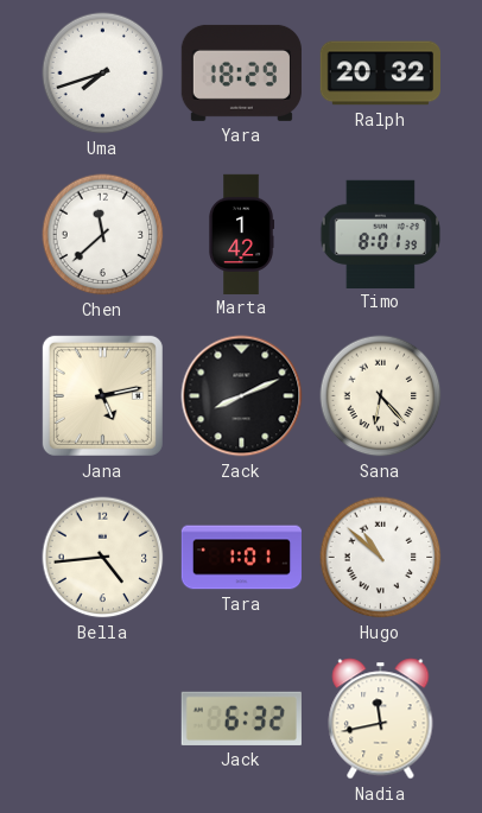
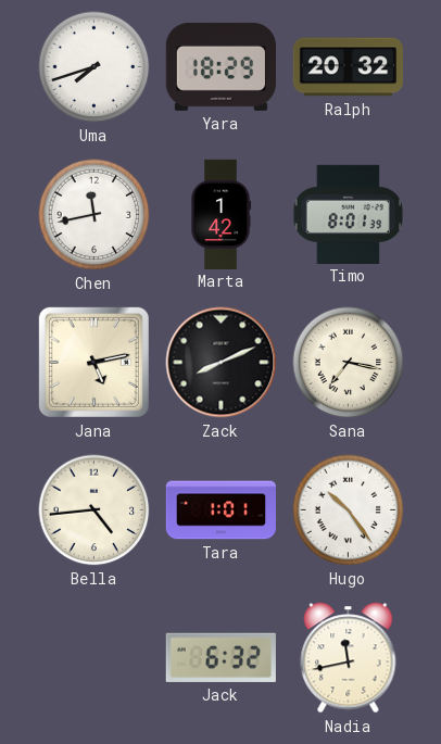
Chen: 11:38 -> 11:43
Sana: 6:23 -> 7:17
Hugo: 10:52 -> 10:24
